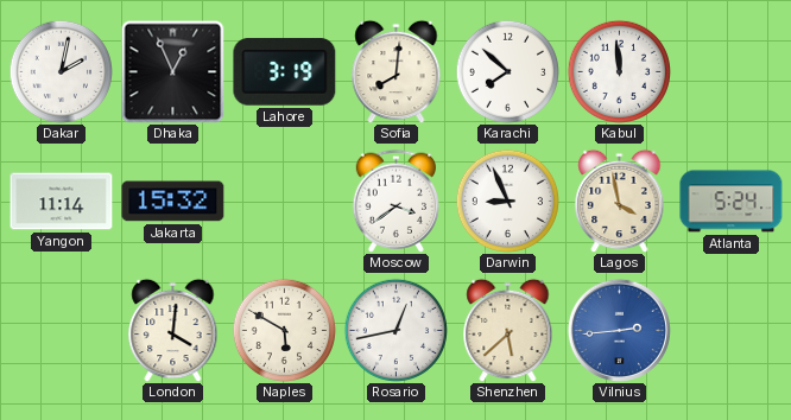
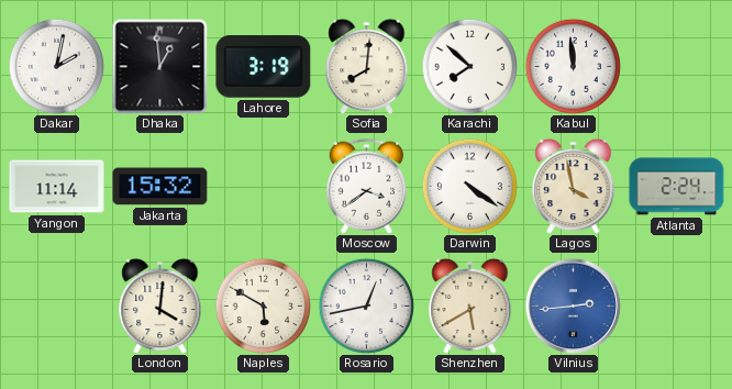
Dhaka: 12:56 -> 12:59
Darwin: 8:56 -> 4:21
Atlanta: 5:24 -> 2:24
Shenzhen: 5:38 -> 5:40
